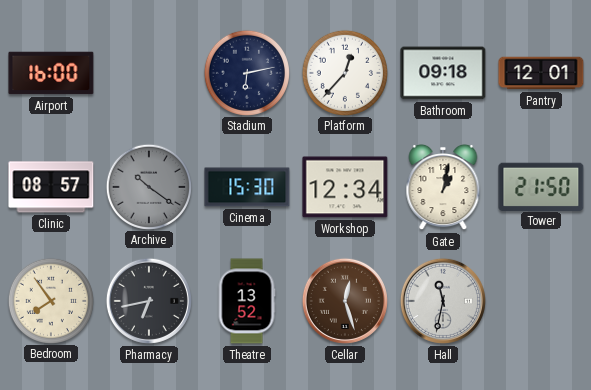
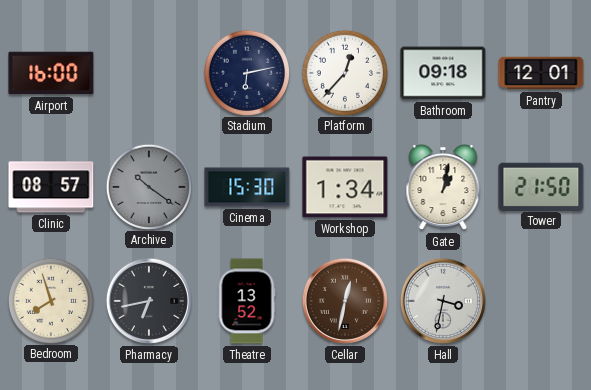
Workshop: 12:34 -> 1:34
Bedroom: 7:54 -> 7:57
Cellar: 12:27 -> 12:32
Hall: 11:32 -> 3:32
